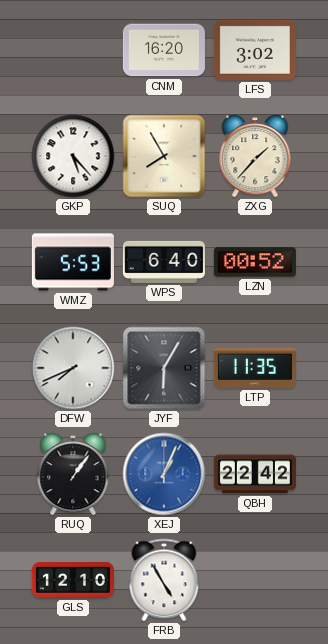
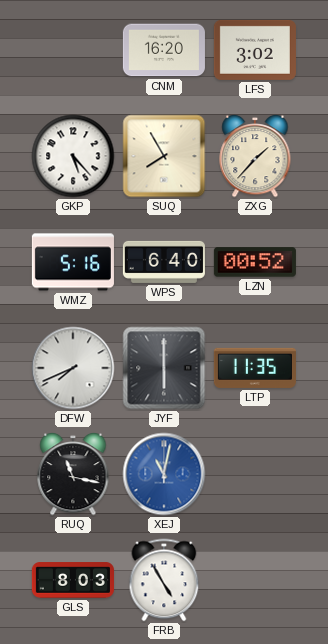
WMZ: 5:53 -> 5:16
JYF: 6:05 -> 6:00
RUQ: 1:06 -> 11:17
XEJ: 1:04 -> 11:02
QBH: 22:42 -> none
GLS: 12:10 -> 8:03
